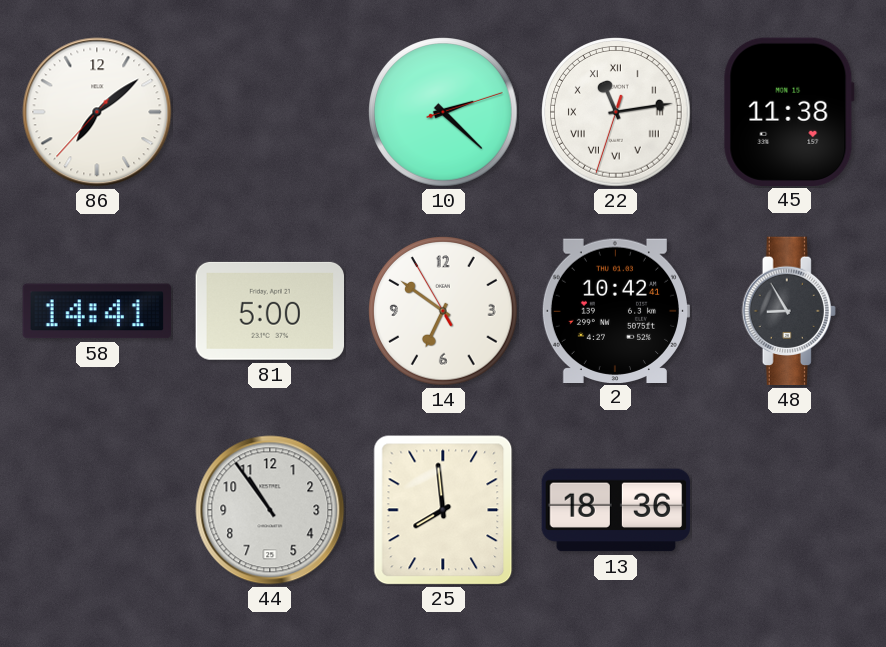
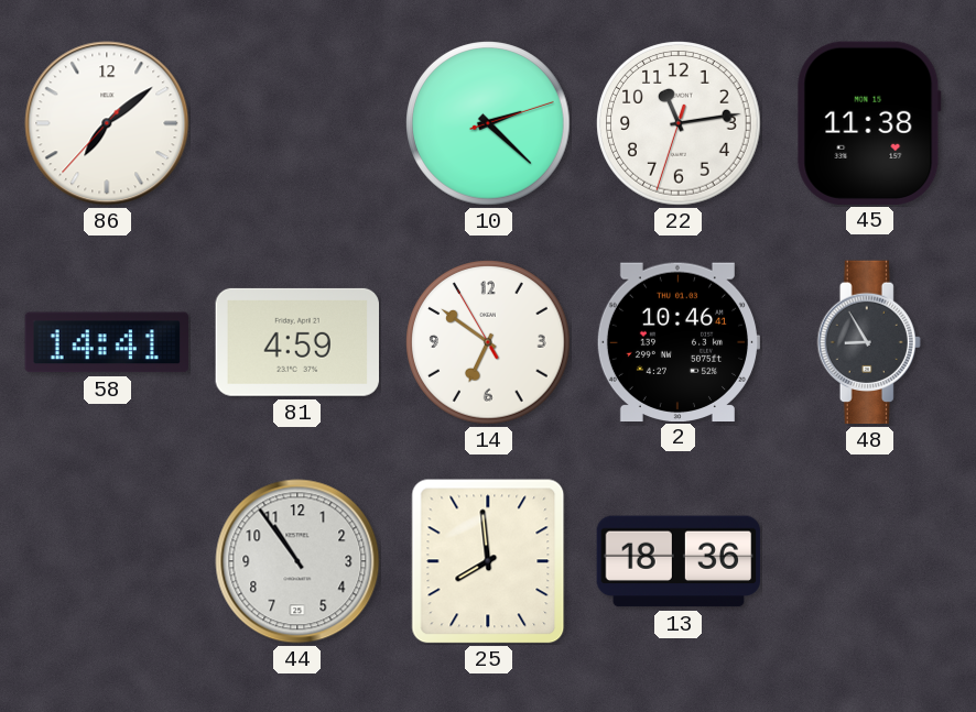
22 numerals: Roman -> Arabic
81: 5:00 -> 4:59
2: 10:42 -> 10:46
